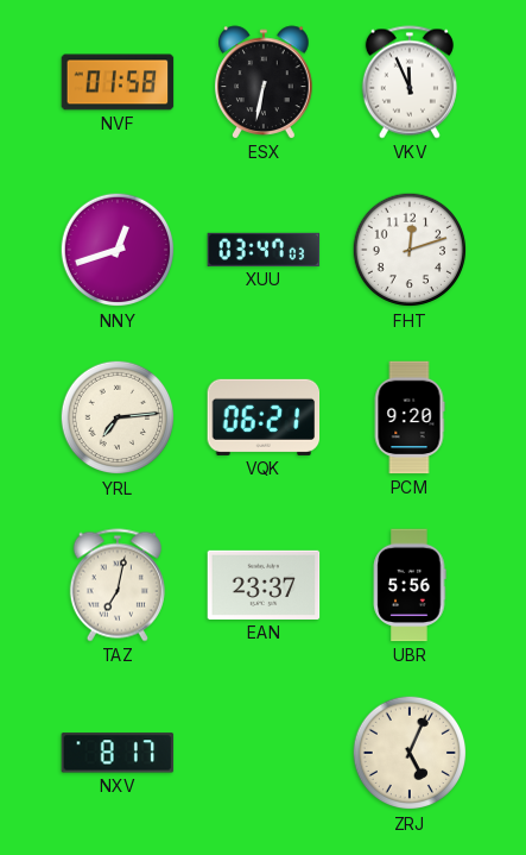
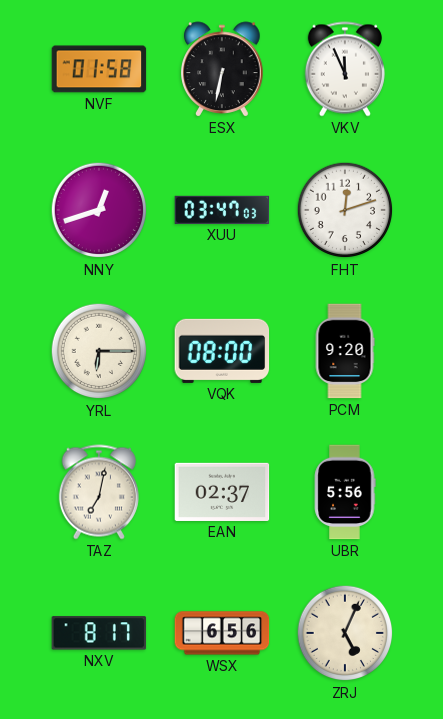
YRL: 7:14 -> 6:15
VQK: 06:21 -> 08:00
EAN: 23:37 -> 02:37
WSX: none -> 6:56
